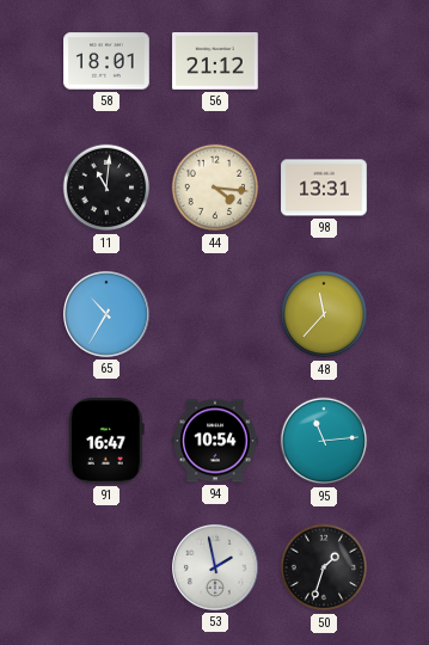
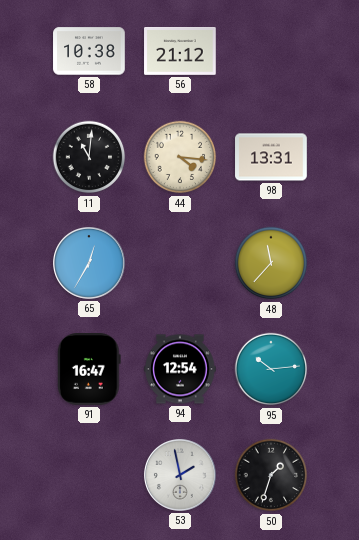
58: 18:01 -> 10:38
65: 10:35 -> 12:35
94: 10:54 -> 12:54
95: 11:14 -> 10:14
